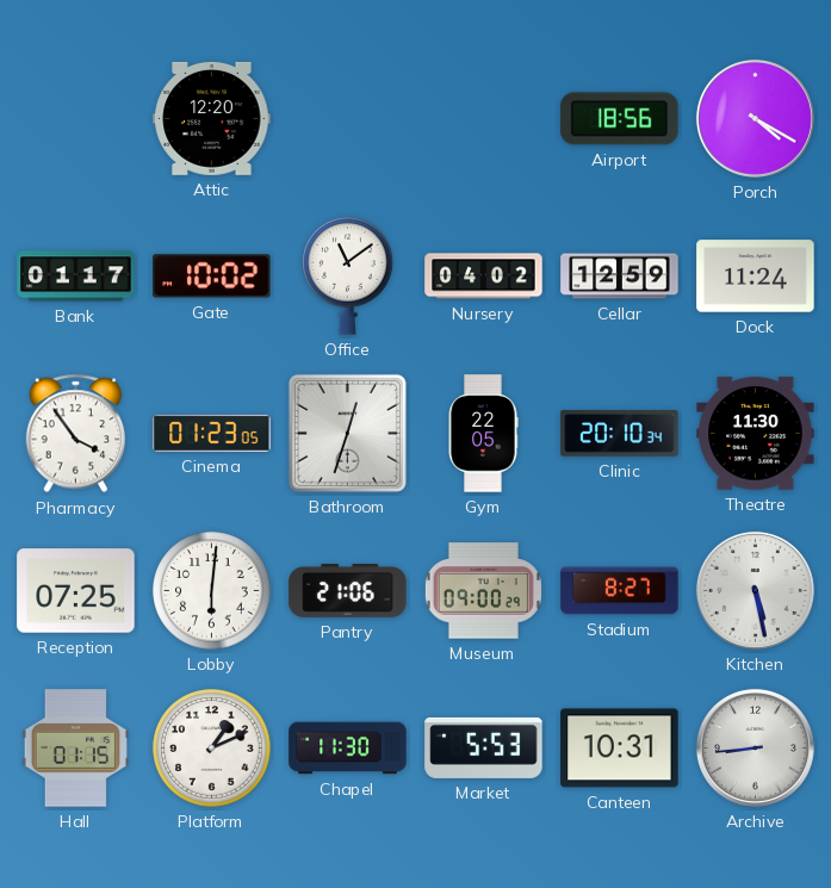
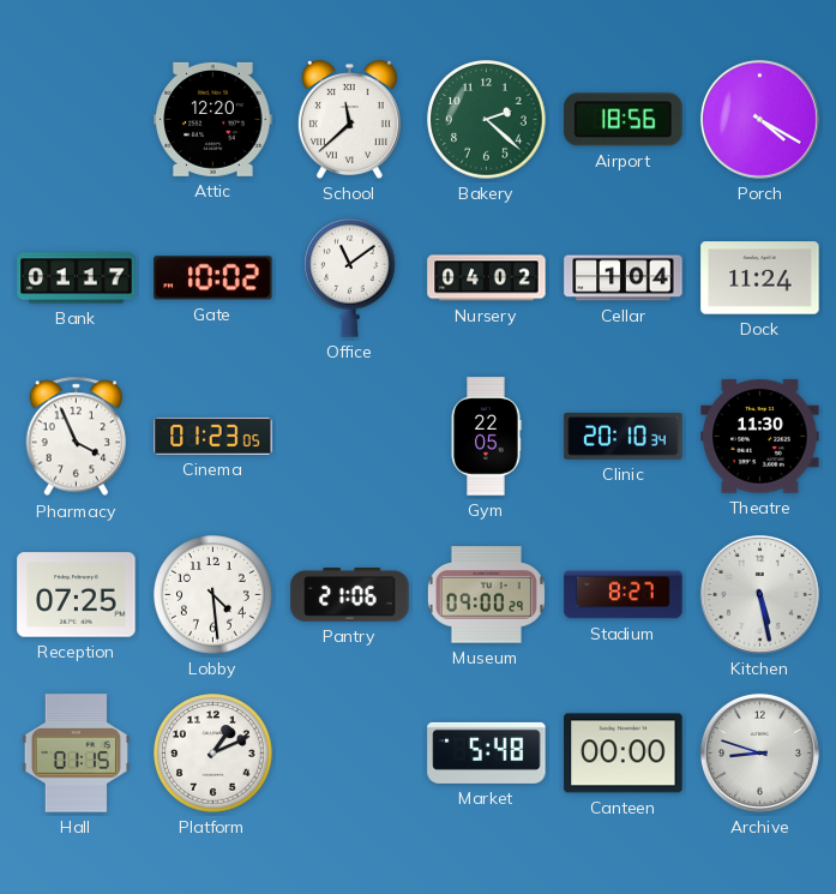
School: none -> 11:38
Bakery: none -> 2:22
Cellar: 12:59 -> 1:04
Pharmacy: 3:54 -> 3:56
Bathroom: 12:33 -> none
Lobby: 6:01 -> 4:29
Chapel: 11:30 -> none
Market: 5:53 -> 5:48
Canteen: 10:31 -> 00:00
Archive: 8:44 -> 8:48
